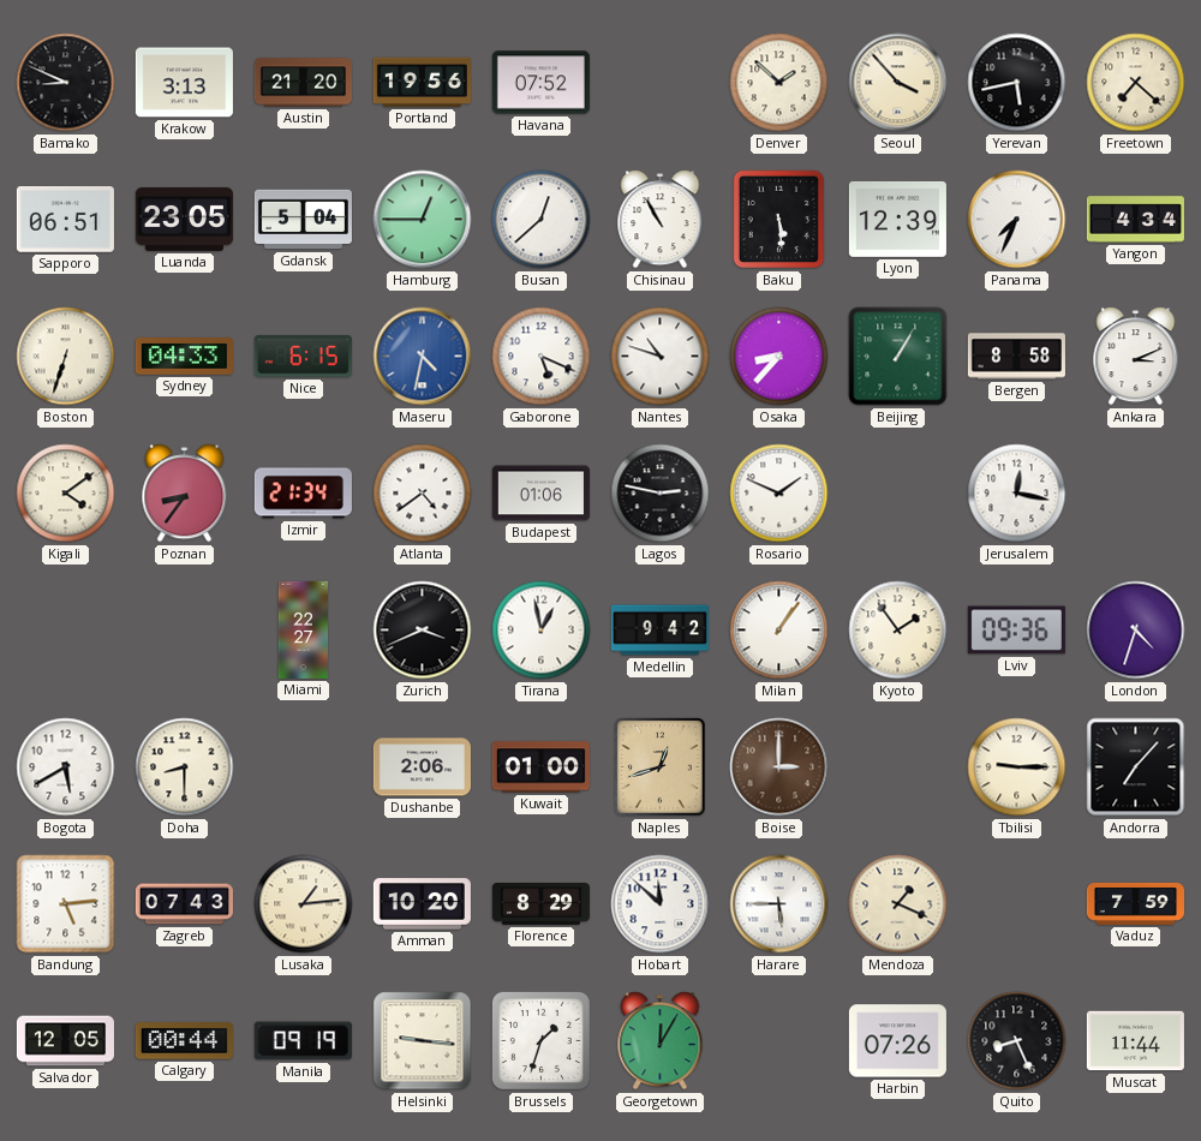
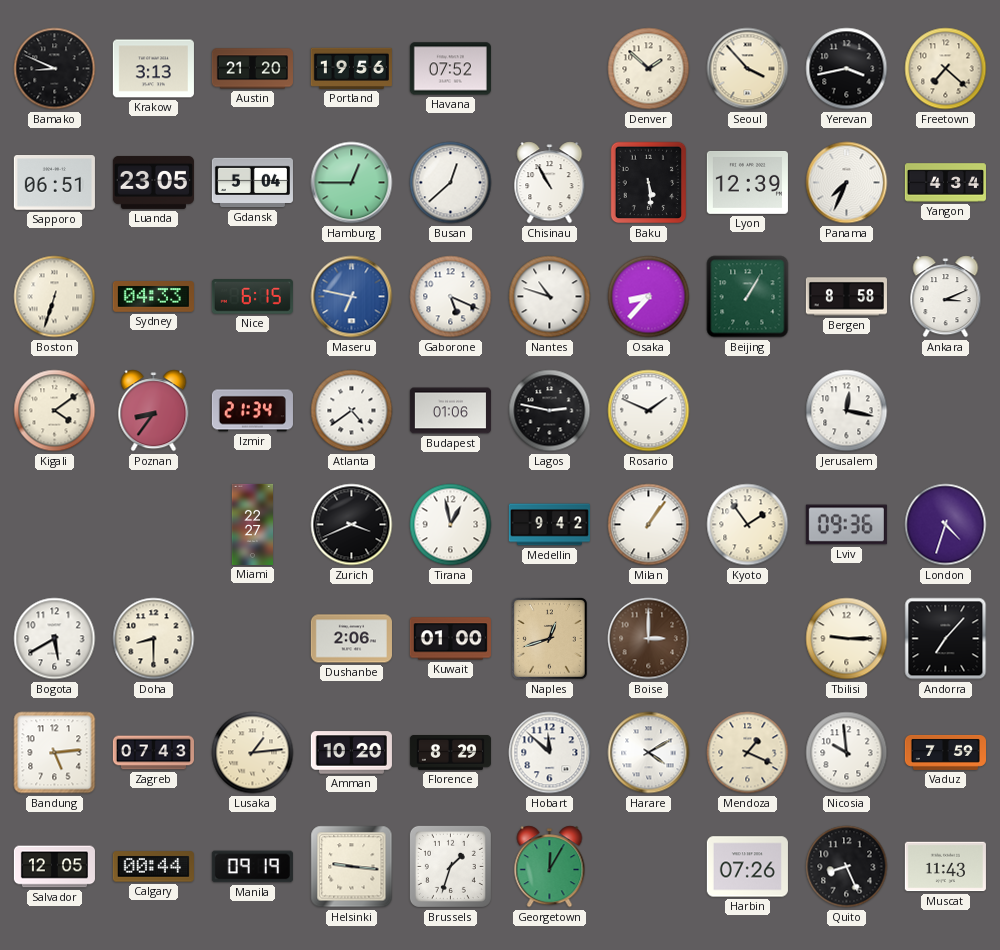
Yerevan: 5:43 -> 3:43
Maseru: 4:32 -> 6:47
Harare: 5:45 -> 4:10
Nicosia: none -> 9:59
Muscat: 11:44 -> 11:43
